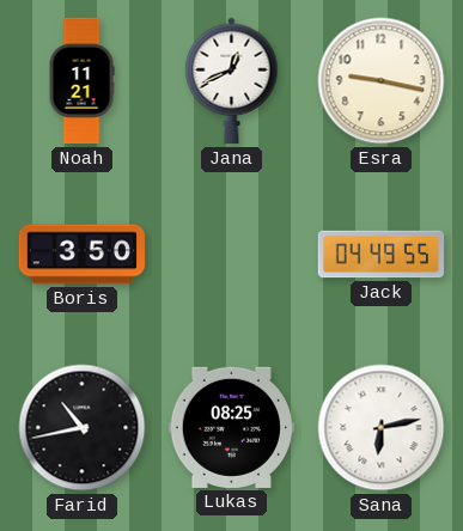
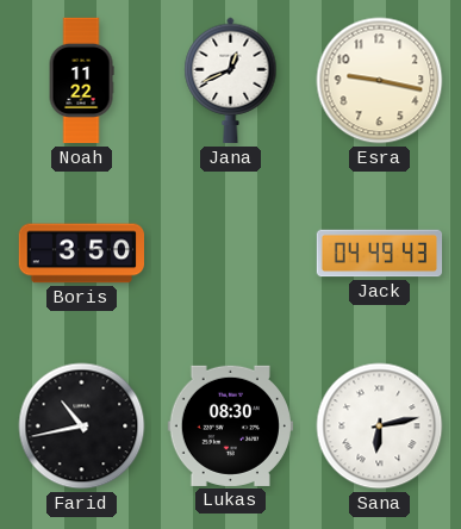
Noah: 11:21 -> 11:22
Jack: 04:49:55 -> 04:49:43
Lukas: 08:25 -> 08:30
